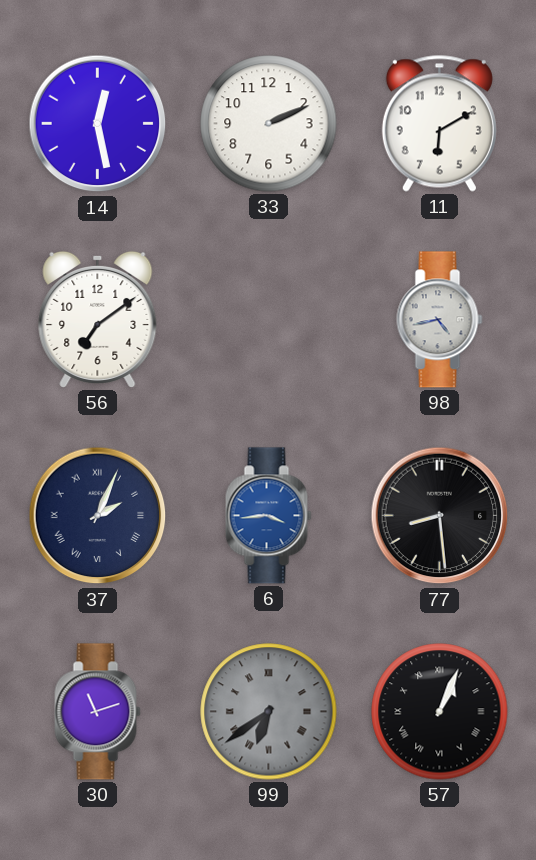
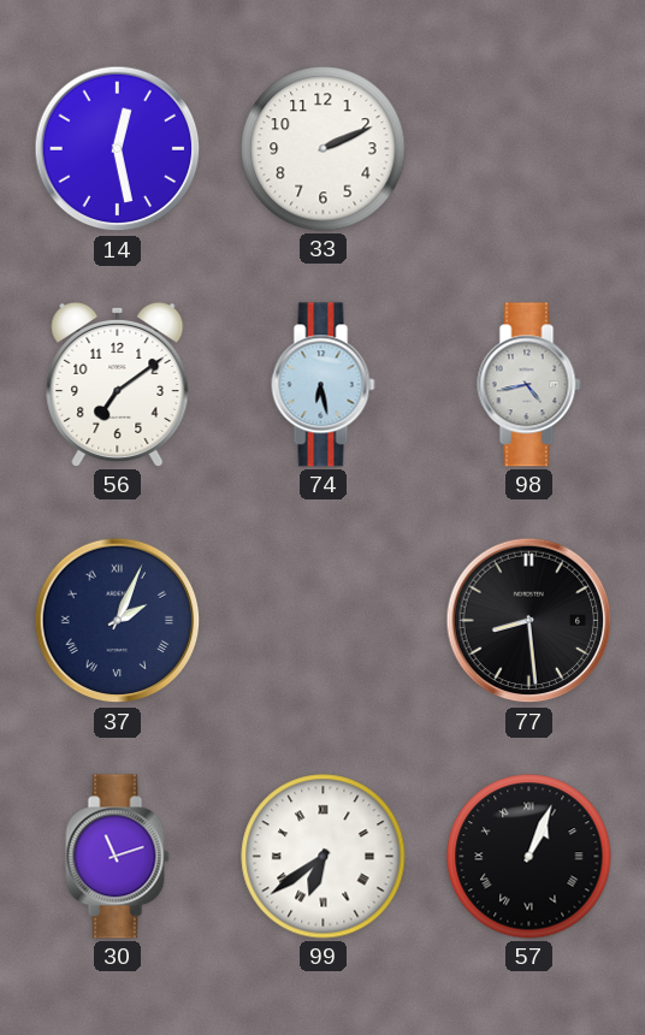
11: 6:10 -> none
74: none -> 6:28
6: 3:44 -> none
99 dial: grey -> white
